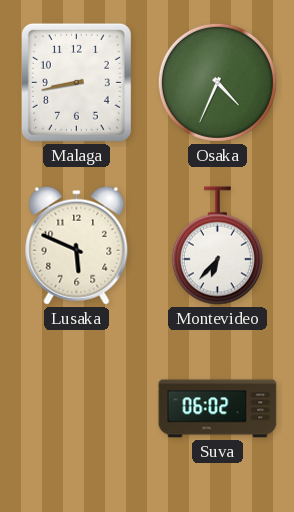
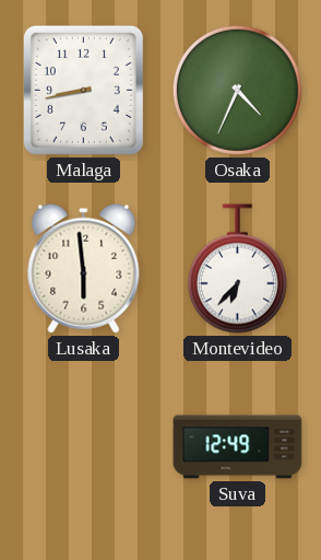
Lusaka: 5:49 -> 5:59
Suva: 06:02 -> 12:49
